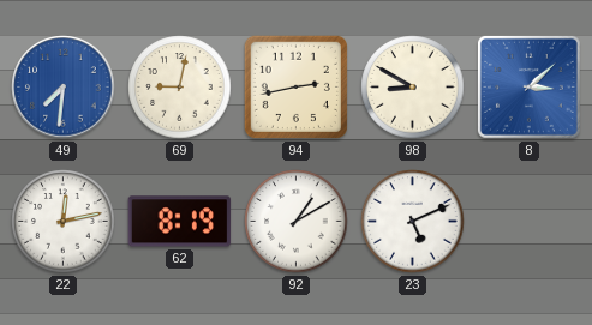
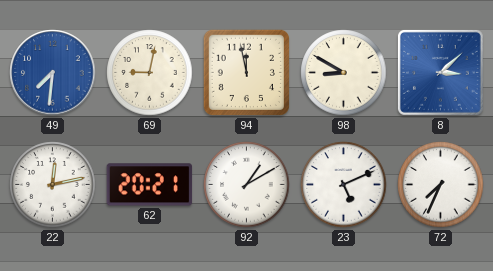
94: 2:43 -> 11:58
62: 8:19 -> 20:21
72: none -> 7:34
